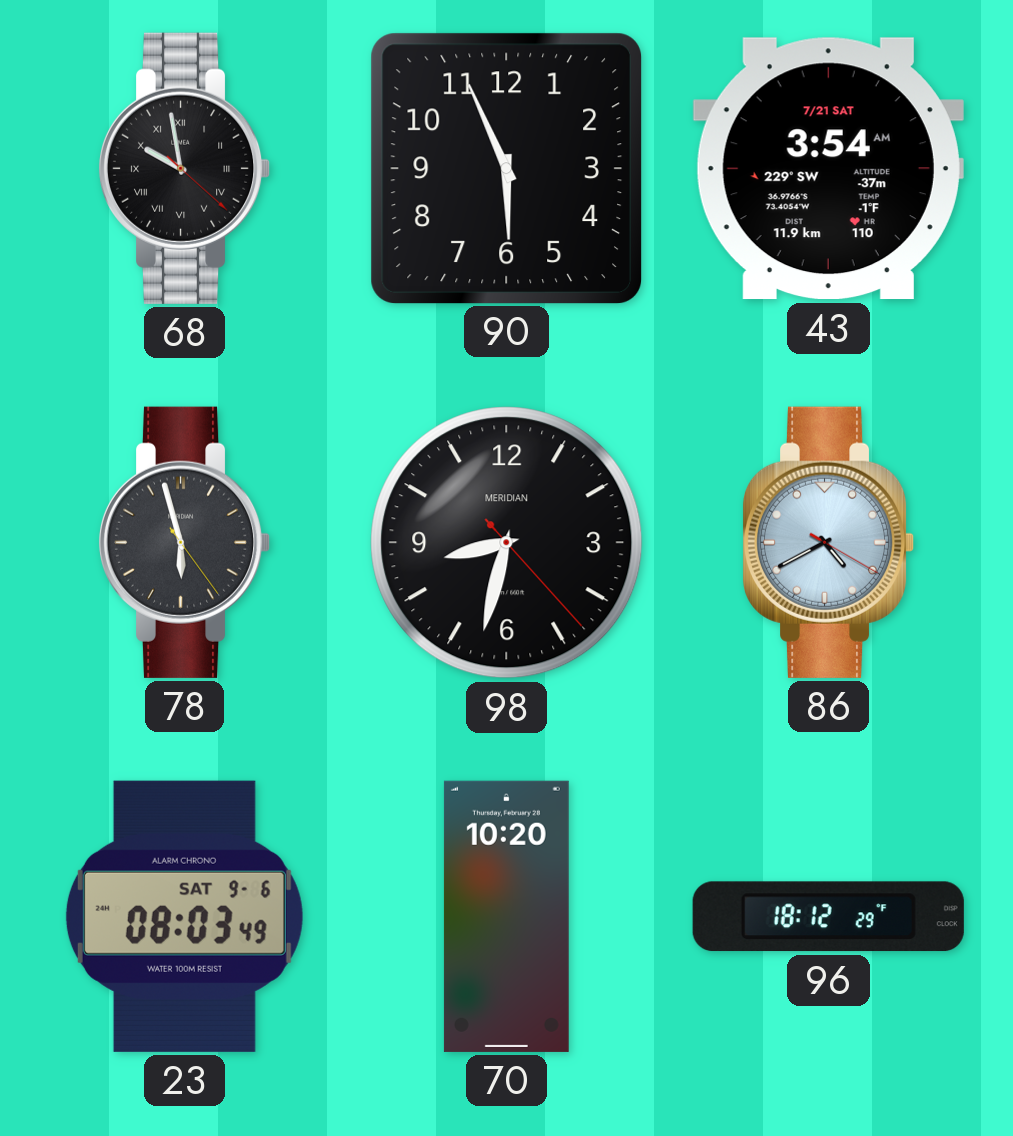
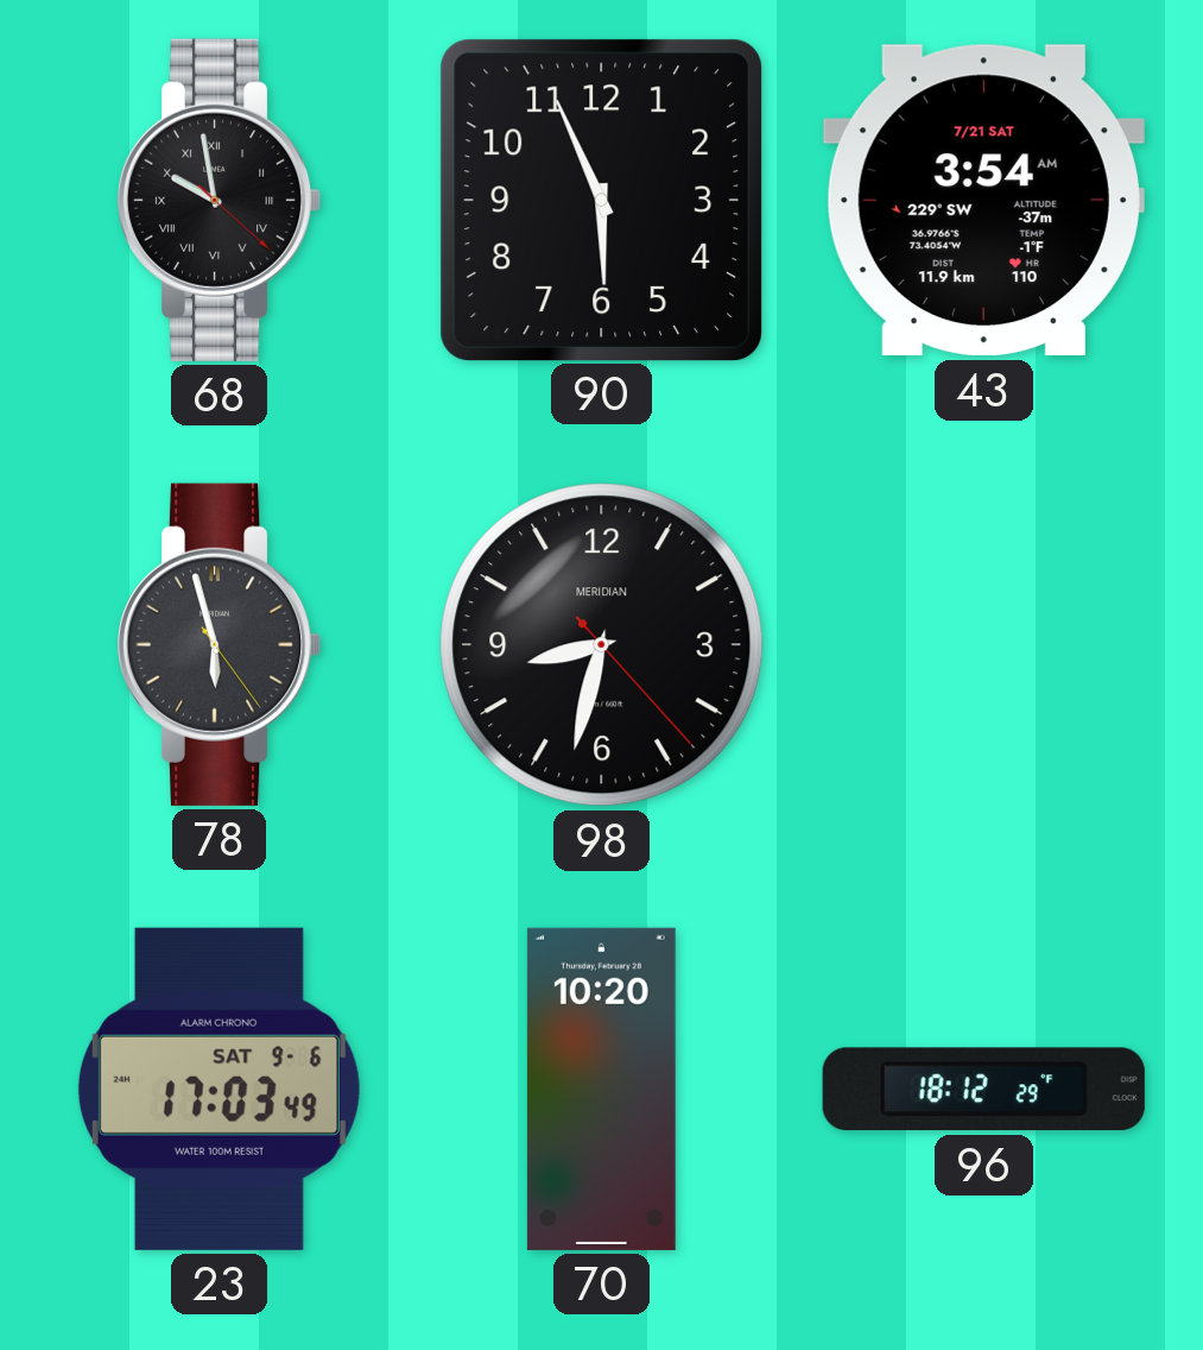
86: 4:40 -> none
23: 08:03 -> 17:03
